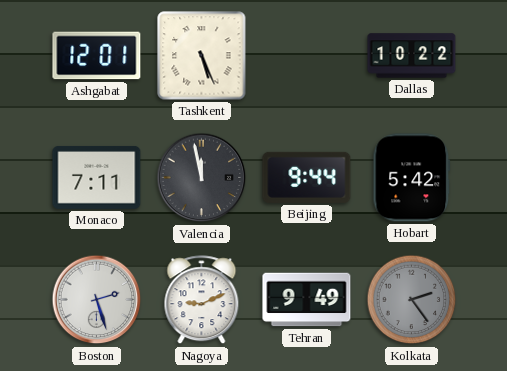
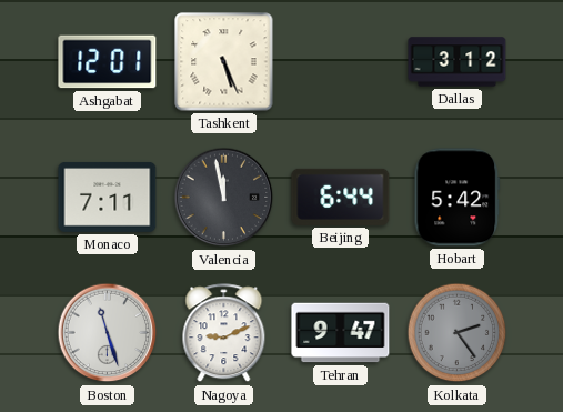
Dallas: 10:22 -> 3:12
Beijing: 9:44 -> 6:44
Boston: 2:27 -> 11:27
Tehran: 9:49 -> 9:47
